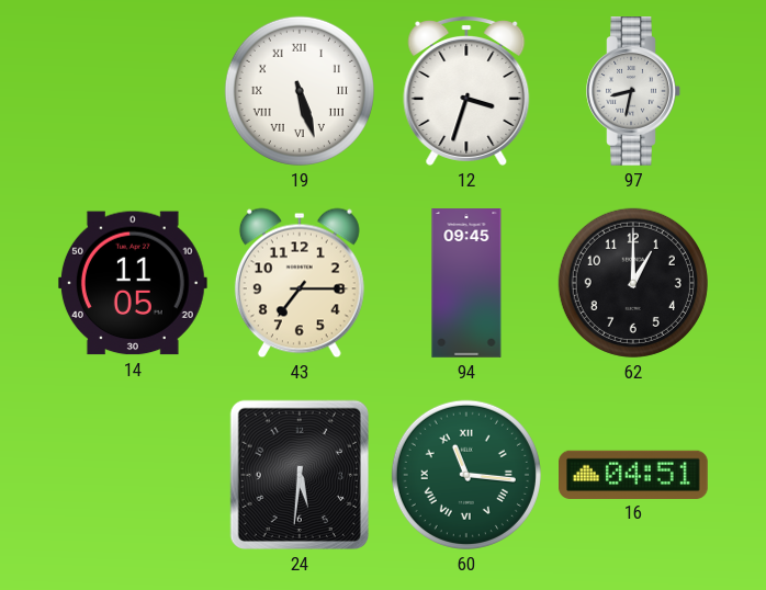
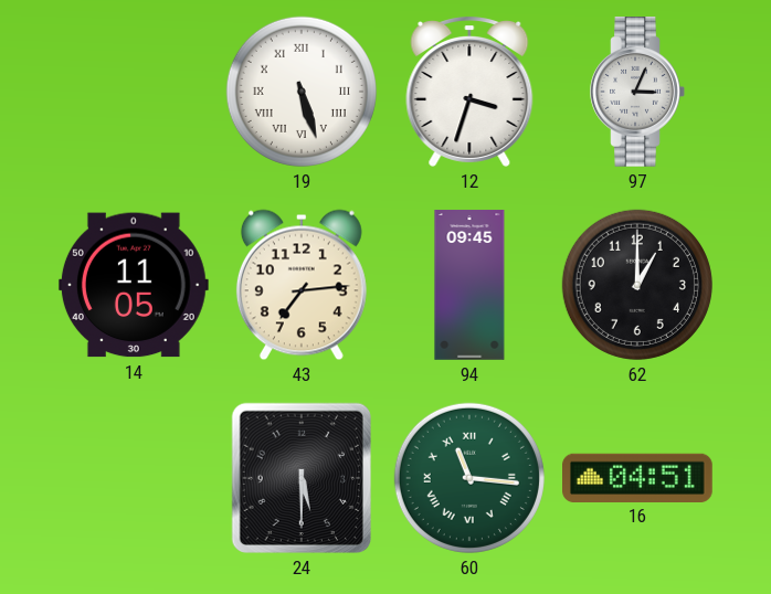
97: 8:32 -> 3:04
43: 7:15 -> 7:14
24: 5:31 -> 5:30
